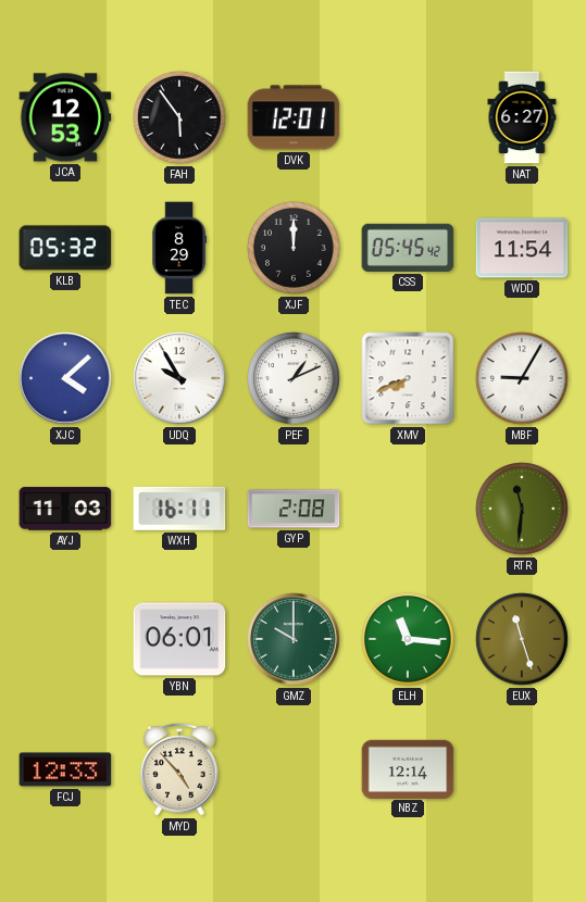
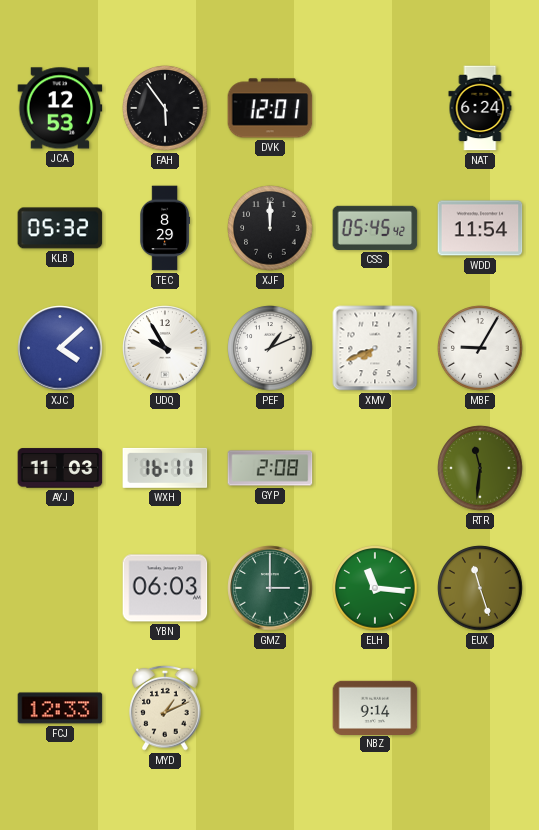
NAT: 6:27 -> 6:24
YBN: 06:01 -> 06:03
GMZ: 10:00 -> 3:00
MYD: 4:53 -> 1:11
NBZ: 12:14 -> 9:14
